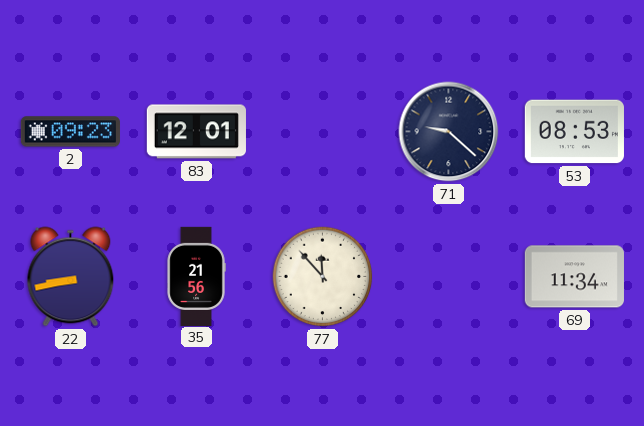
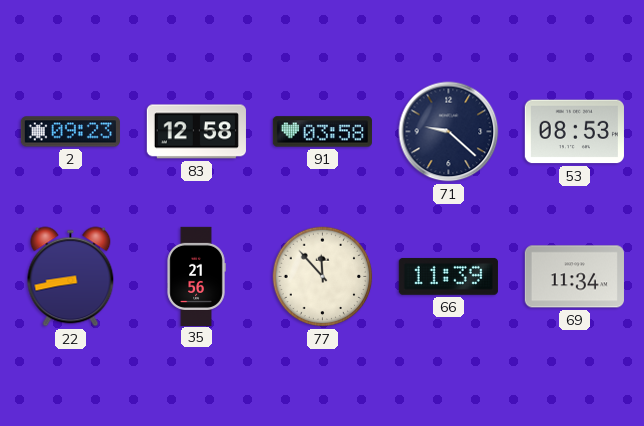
83: 12:01 -> 12:58
91: none -> 03:58
66: none -> 11:39
